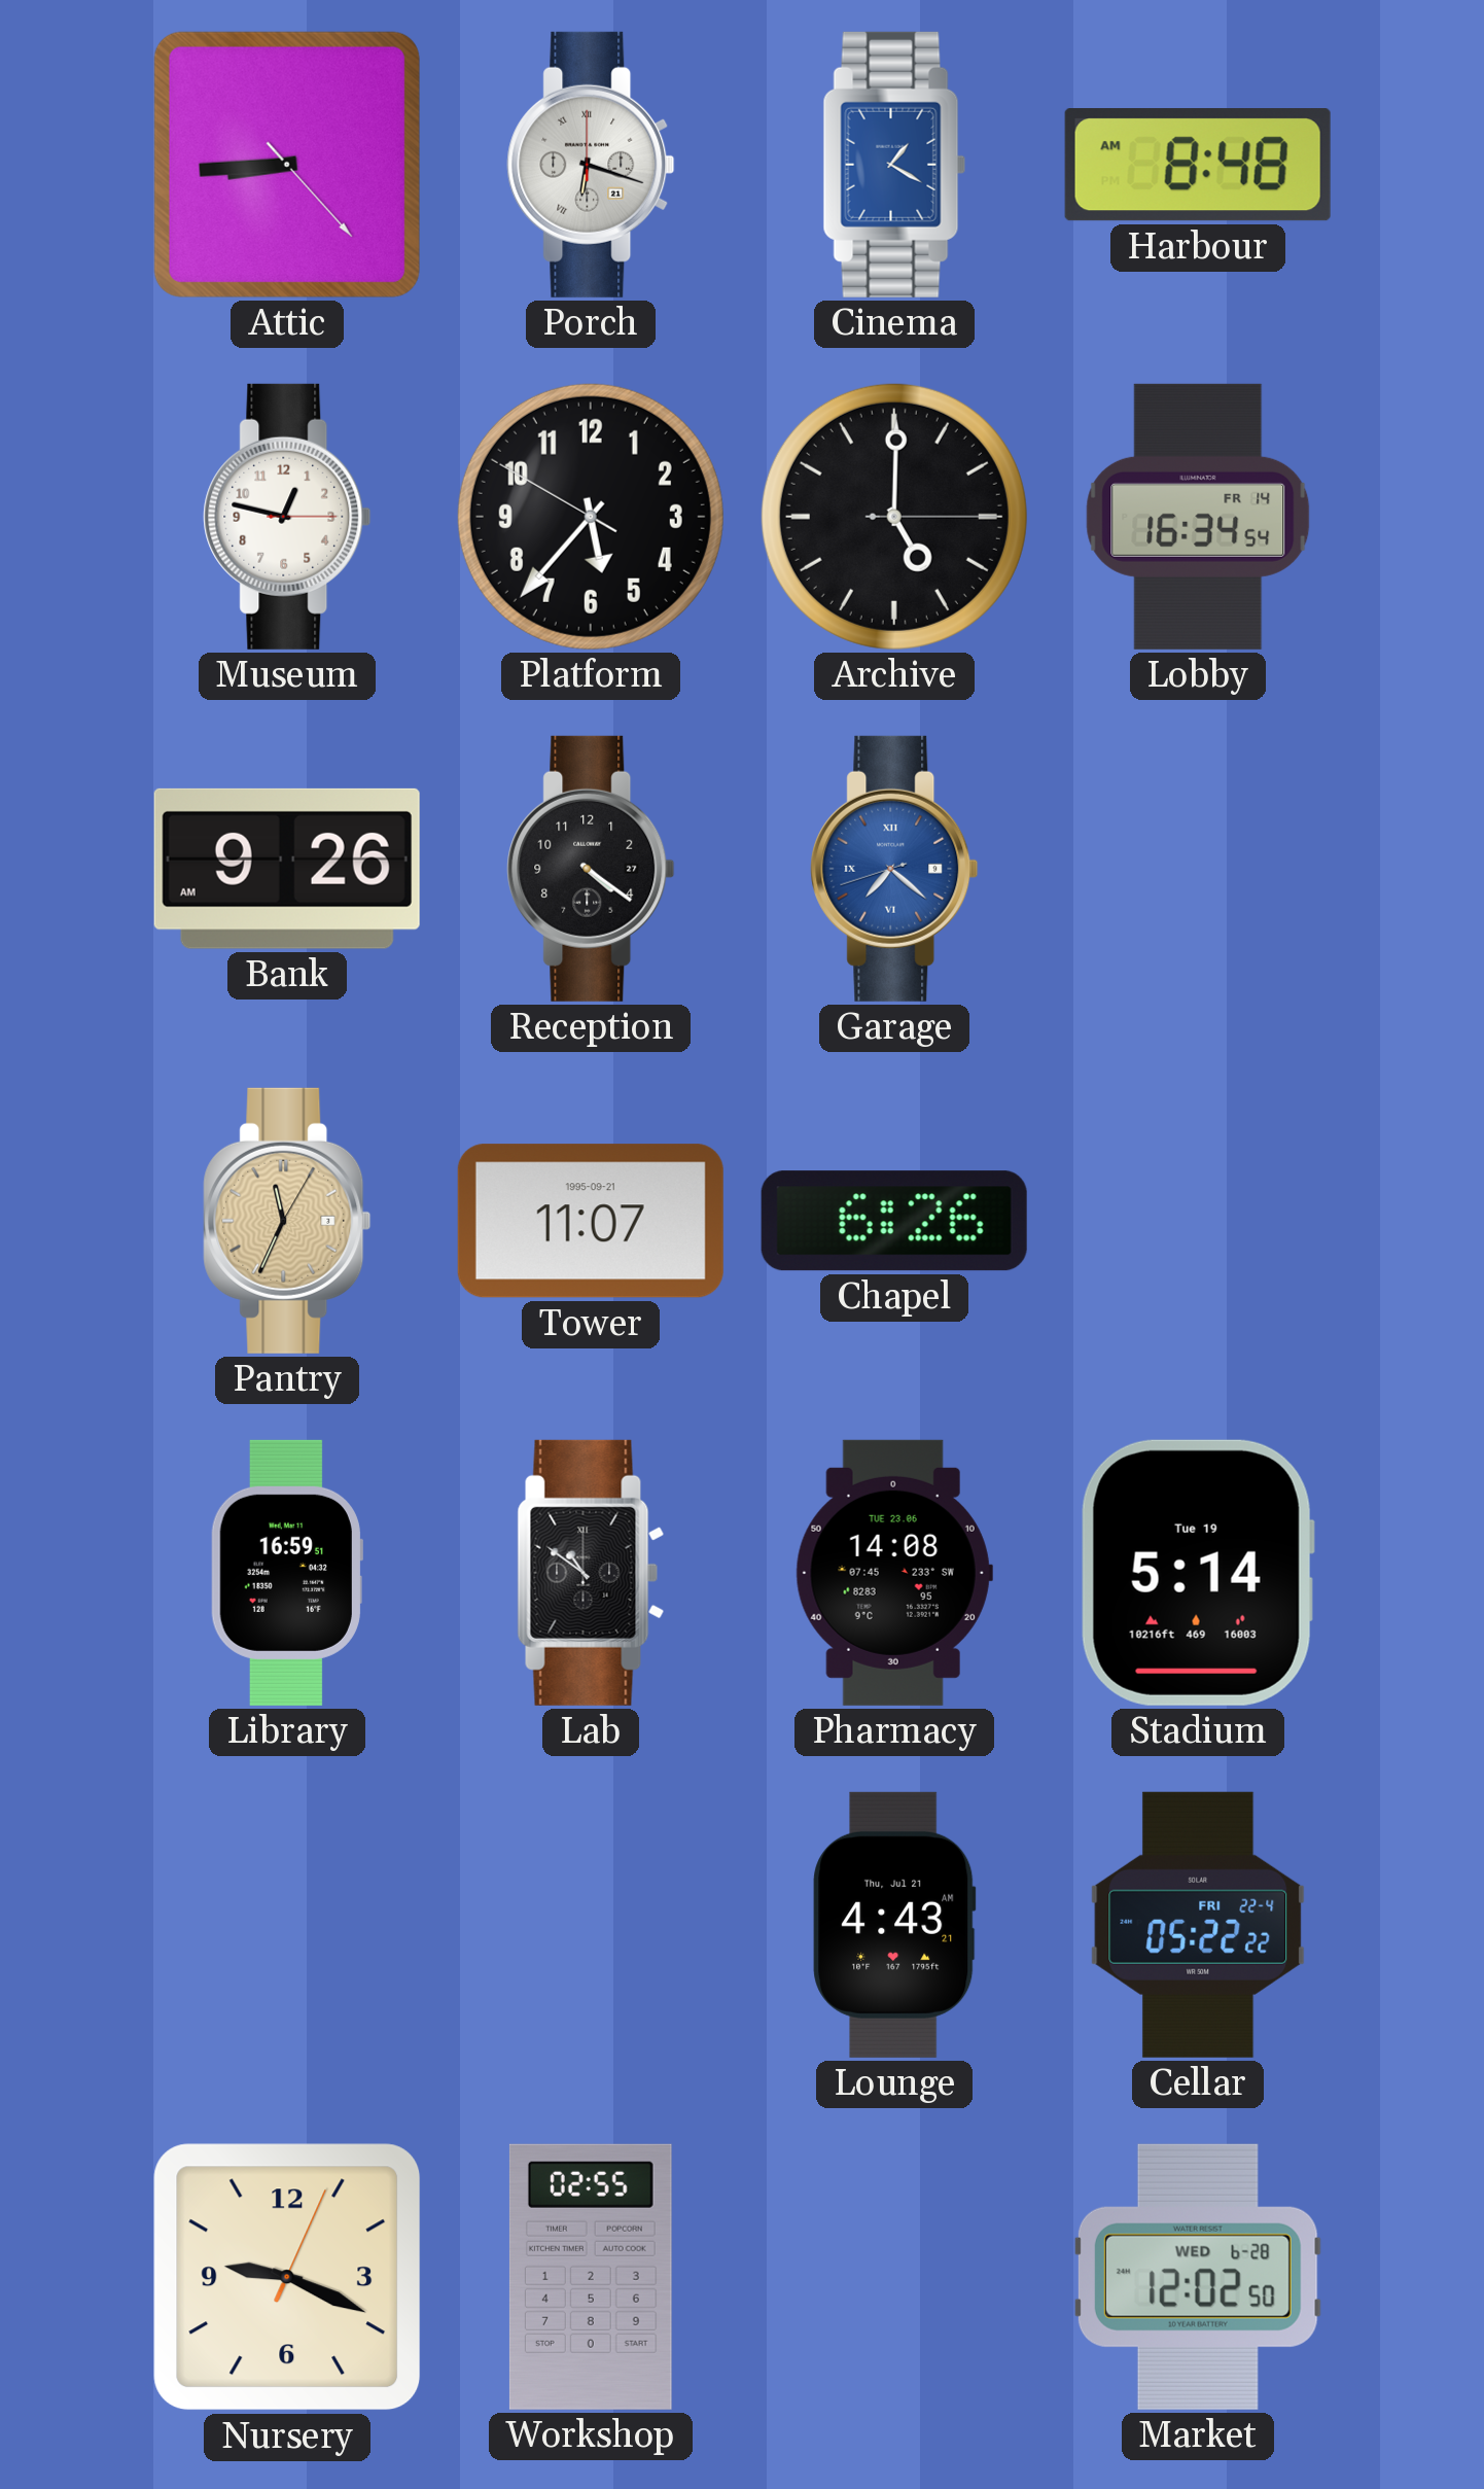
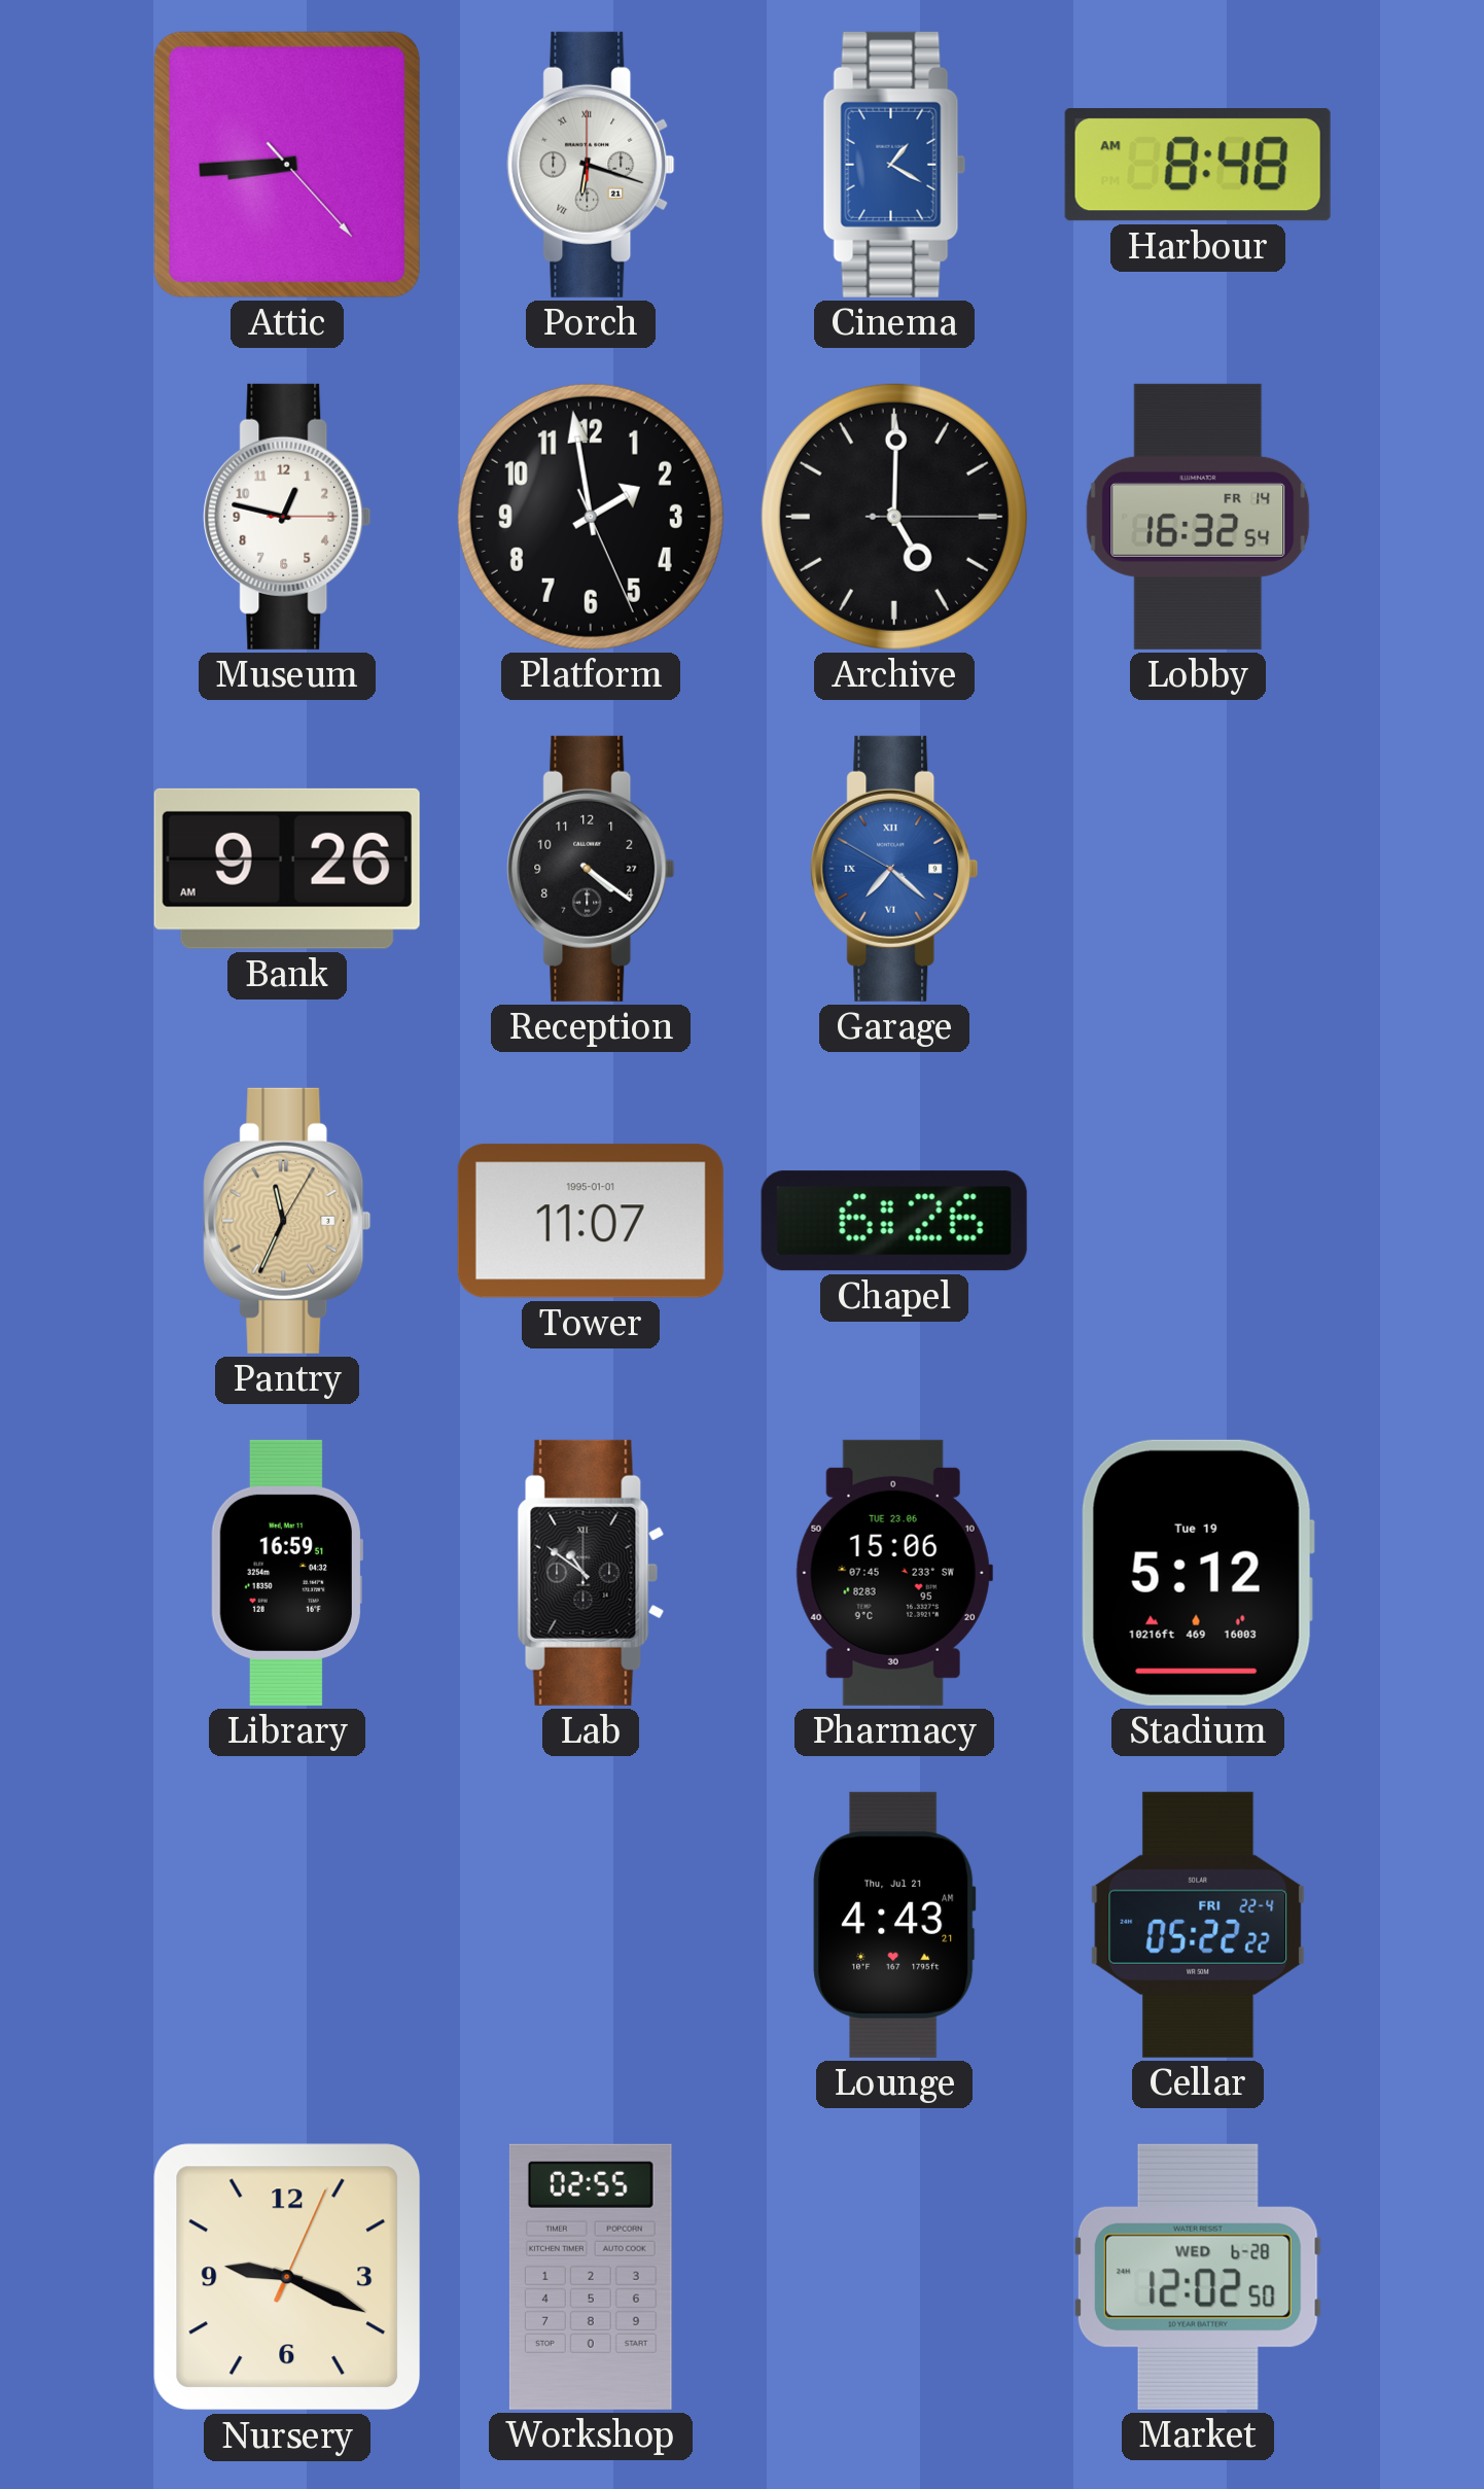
Platform: 5:36 -> 1:58
Lobby: 16:34 -> 16:32
Garage: 7:21:42 -> 7:21:50
Tower date: 1995-09-21 -> 1995-01-01
Pharmacy: 14:08 -> 15:06
Stadium: 5:14 -> 5:12
